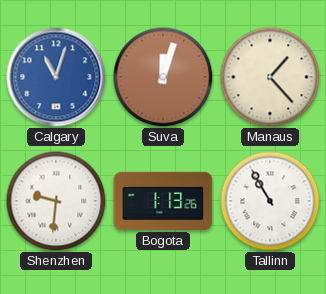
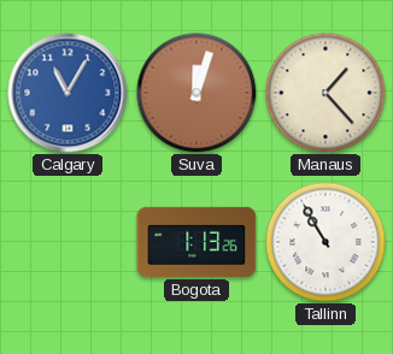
Calgary: 11:03 -> 11:05
Shenzhen: 9:31 -> none
